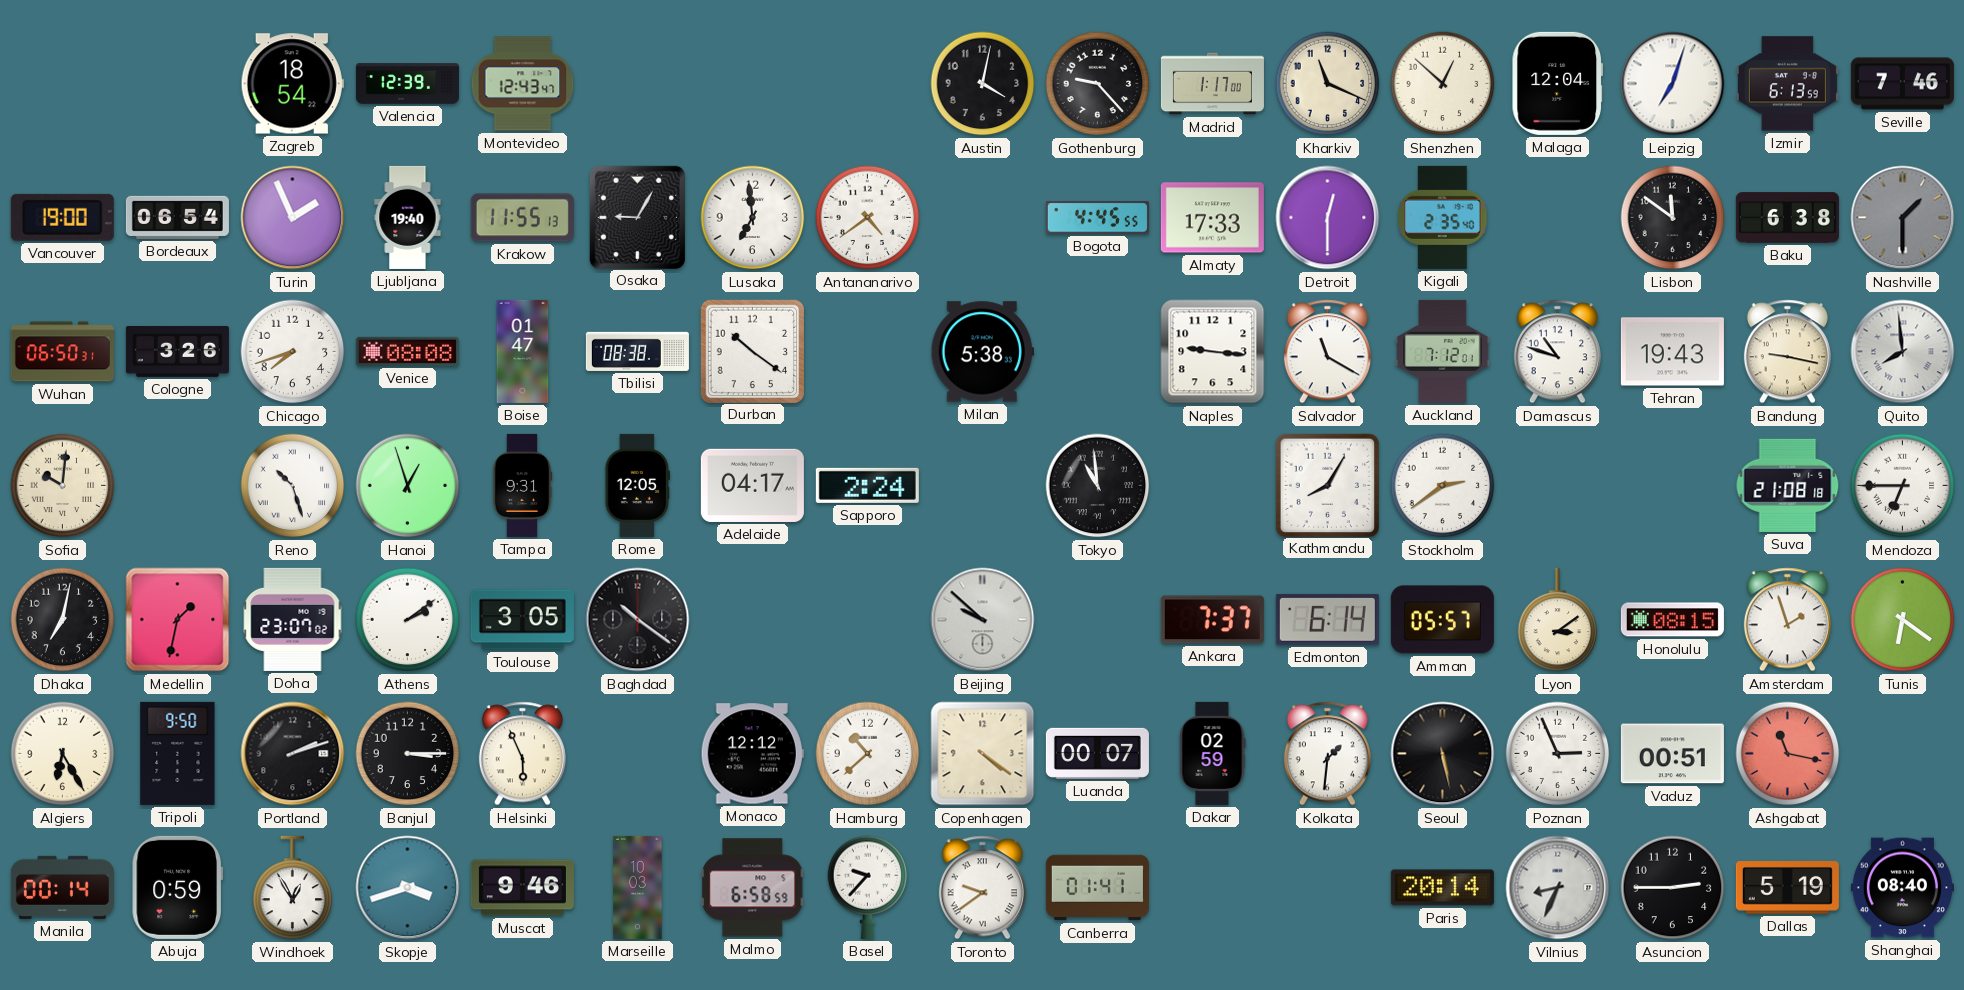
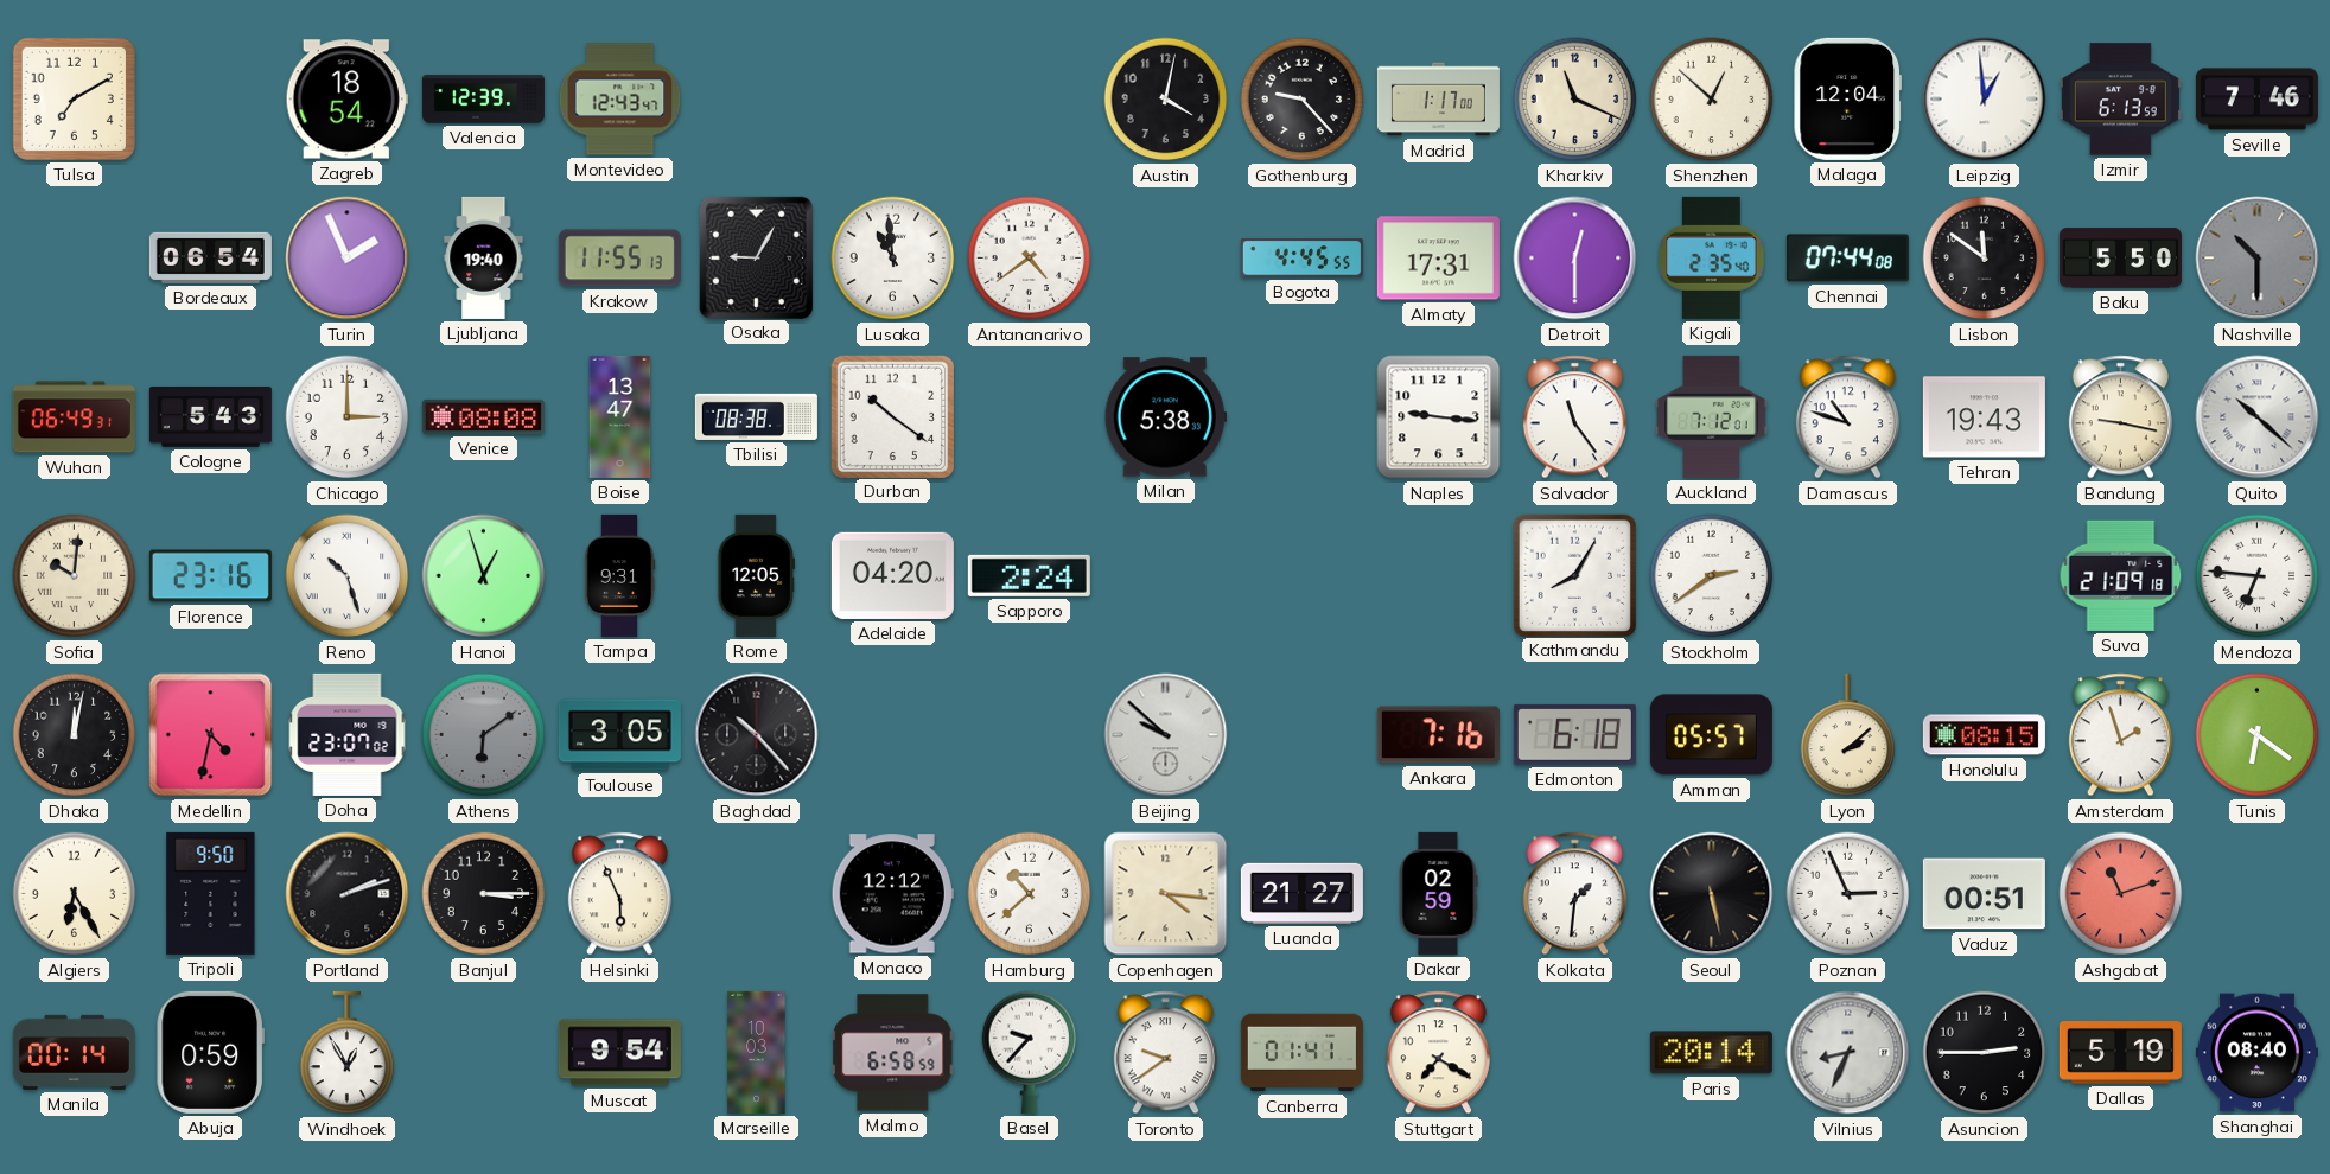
Tulsa: none -> 7:10
Leipzig: 7:03 -> 12:59
Vancouver: 19:00 -> none
Lusaka: 6:59 -> 10:59
Almaty: 17:33 -> 17:31
Chennai: none -> 07:44
Baku: 6:38 -> 5:50
Nashville: 1:30 -> 10:30
Wuhan: 06:50 -> 06:49
Cologne: 3:26 -> 5:43
Chicago: 7:42 -> 3:00
Boise: 01:47 -> 13:47
Salvador: 11:20 -> 11:24
Quito: 7:59 -> 10:22
Florence: none -> 23:16
Adelaide: 04:17 -> 04:20
Tokyo: 10:59 -> none
Suva: 21:08 -> 21:09
Mendoza: 6:45 -> 6:46
Dhaka: 7:02 -> 12:02
Medellin: 1:32 -> 4:32
Athens: 2:09 -> 6:09
Athens dial: white -> grey
Baghdad: 10:21 -> 10:23
Ankara: 7:37 -> 7:16
Edmonton: 6:14 -> 6:18
Lyon: 3:09 -> 2:08
Copenhagen: 4:21 -> 4:16
Luanda: 00:07 -> 21:27
Ashgabat: 11:17 -> 11:12
Skopje: 3:42 -> none
Muscat: 9:46 -> 9:54
Stuttgart: none -> 7:20
